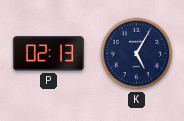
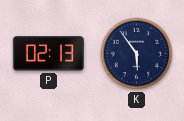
K: 5:05 -> 5:54
